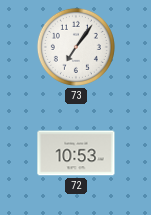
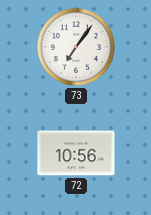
72: 10:53 -> 10:56
